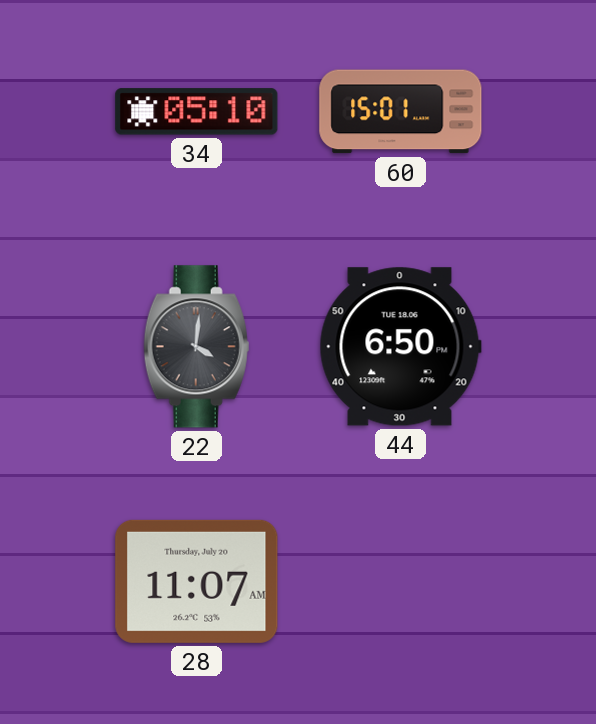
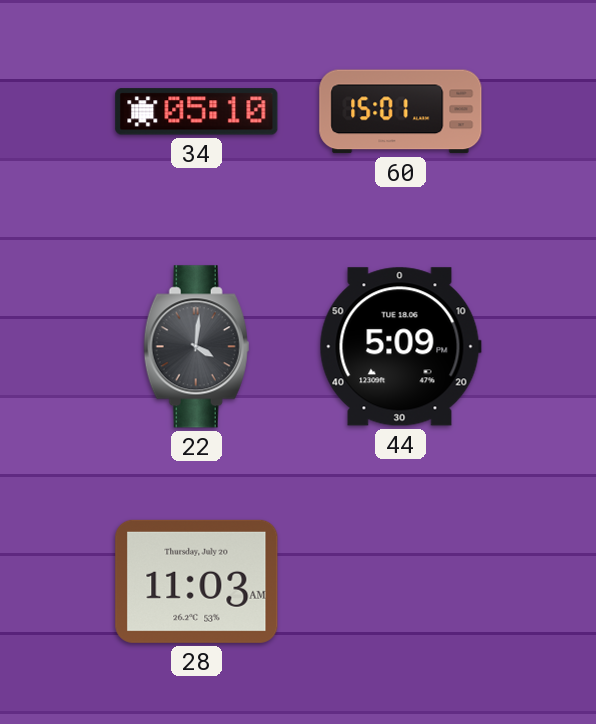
44: 6:50 -> 5:09
28: 11:07 -> 11:03
